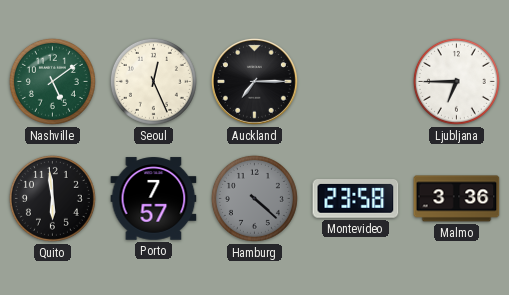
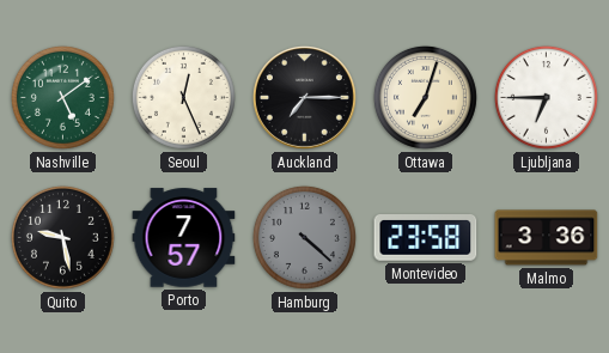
Ottawa: none -> 7:03
Quito: 5:59 -> 9:28
